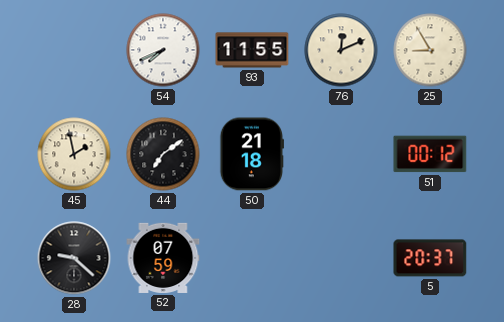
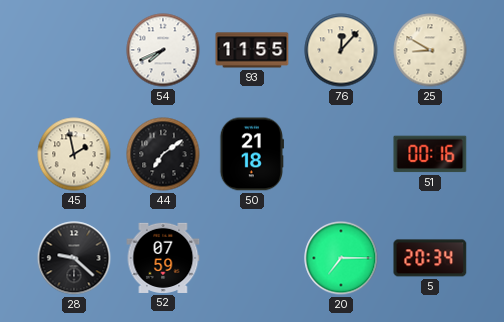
76: 12:11 -> 12:07
25: 8:55 -> 8:50
51: 00:12 -> 00:16
20: none -> 7:15
5: 20:37 -> 20:34
